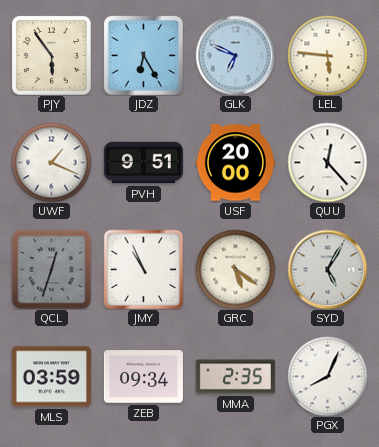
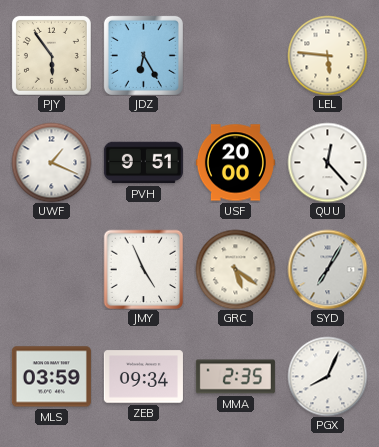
GLK: 6:49 -> none
QCL: 12:33 -> none
JMY: 10:56 -> 4:56
SYD: 5:05 -> 7:05
